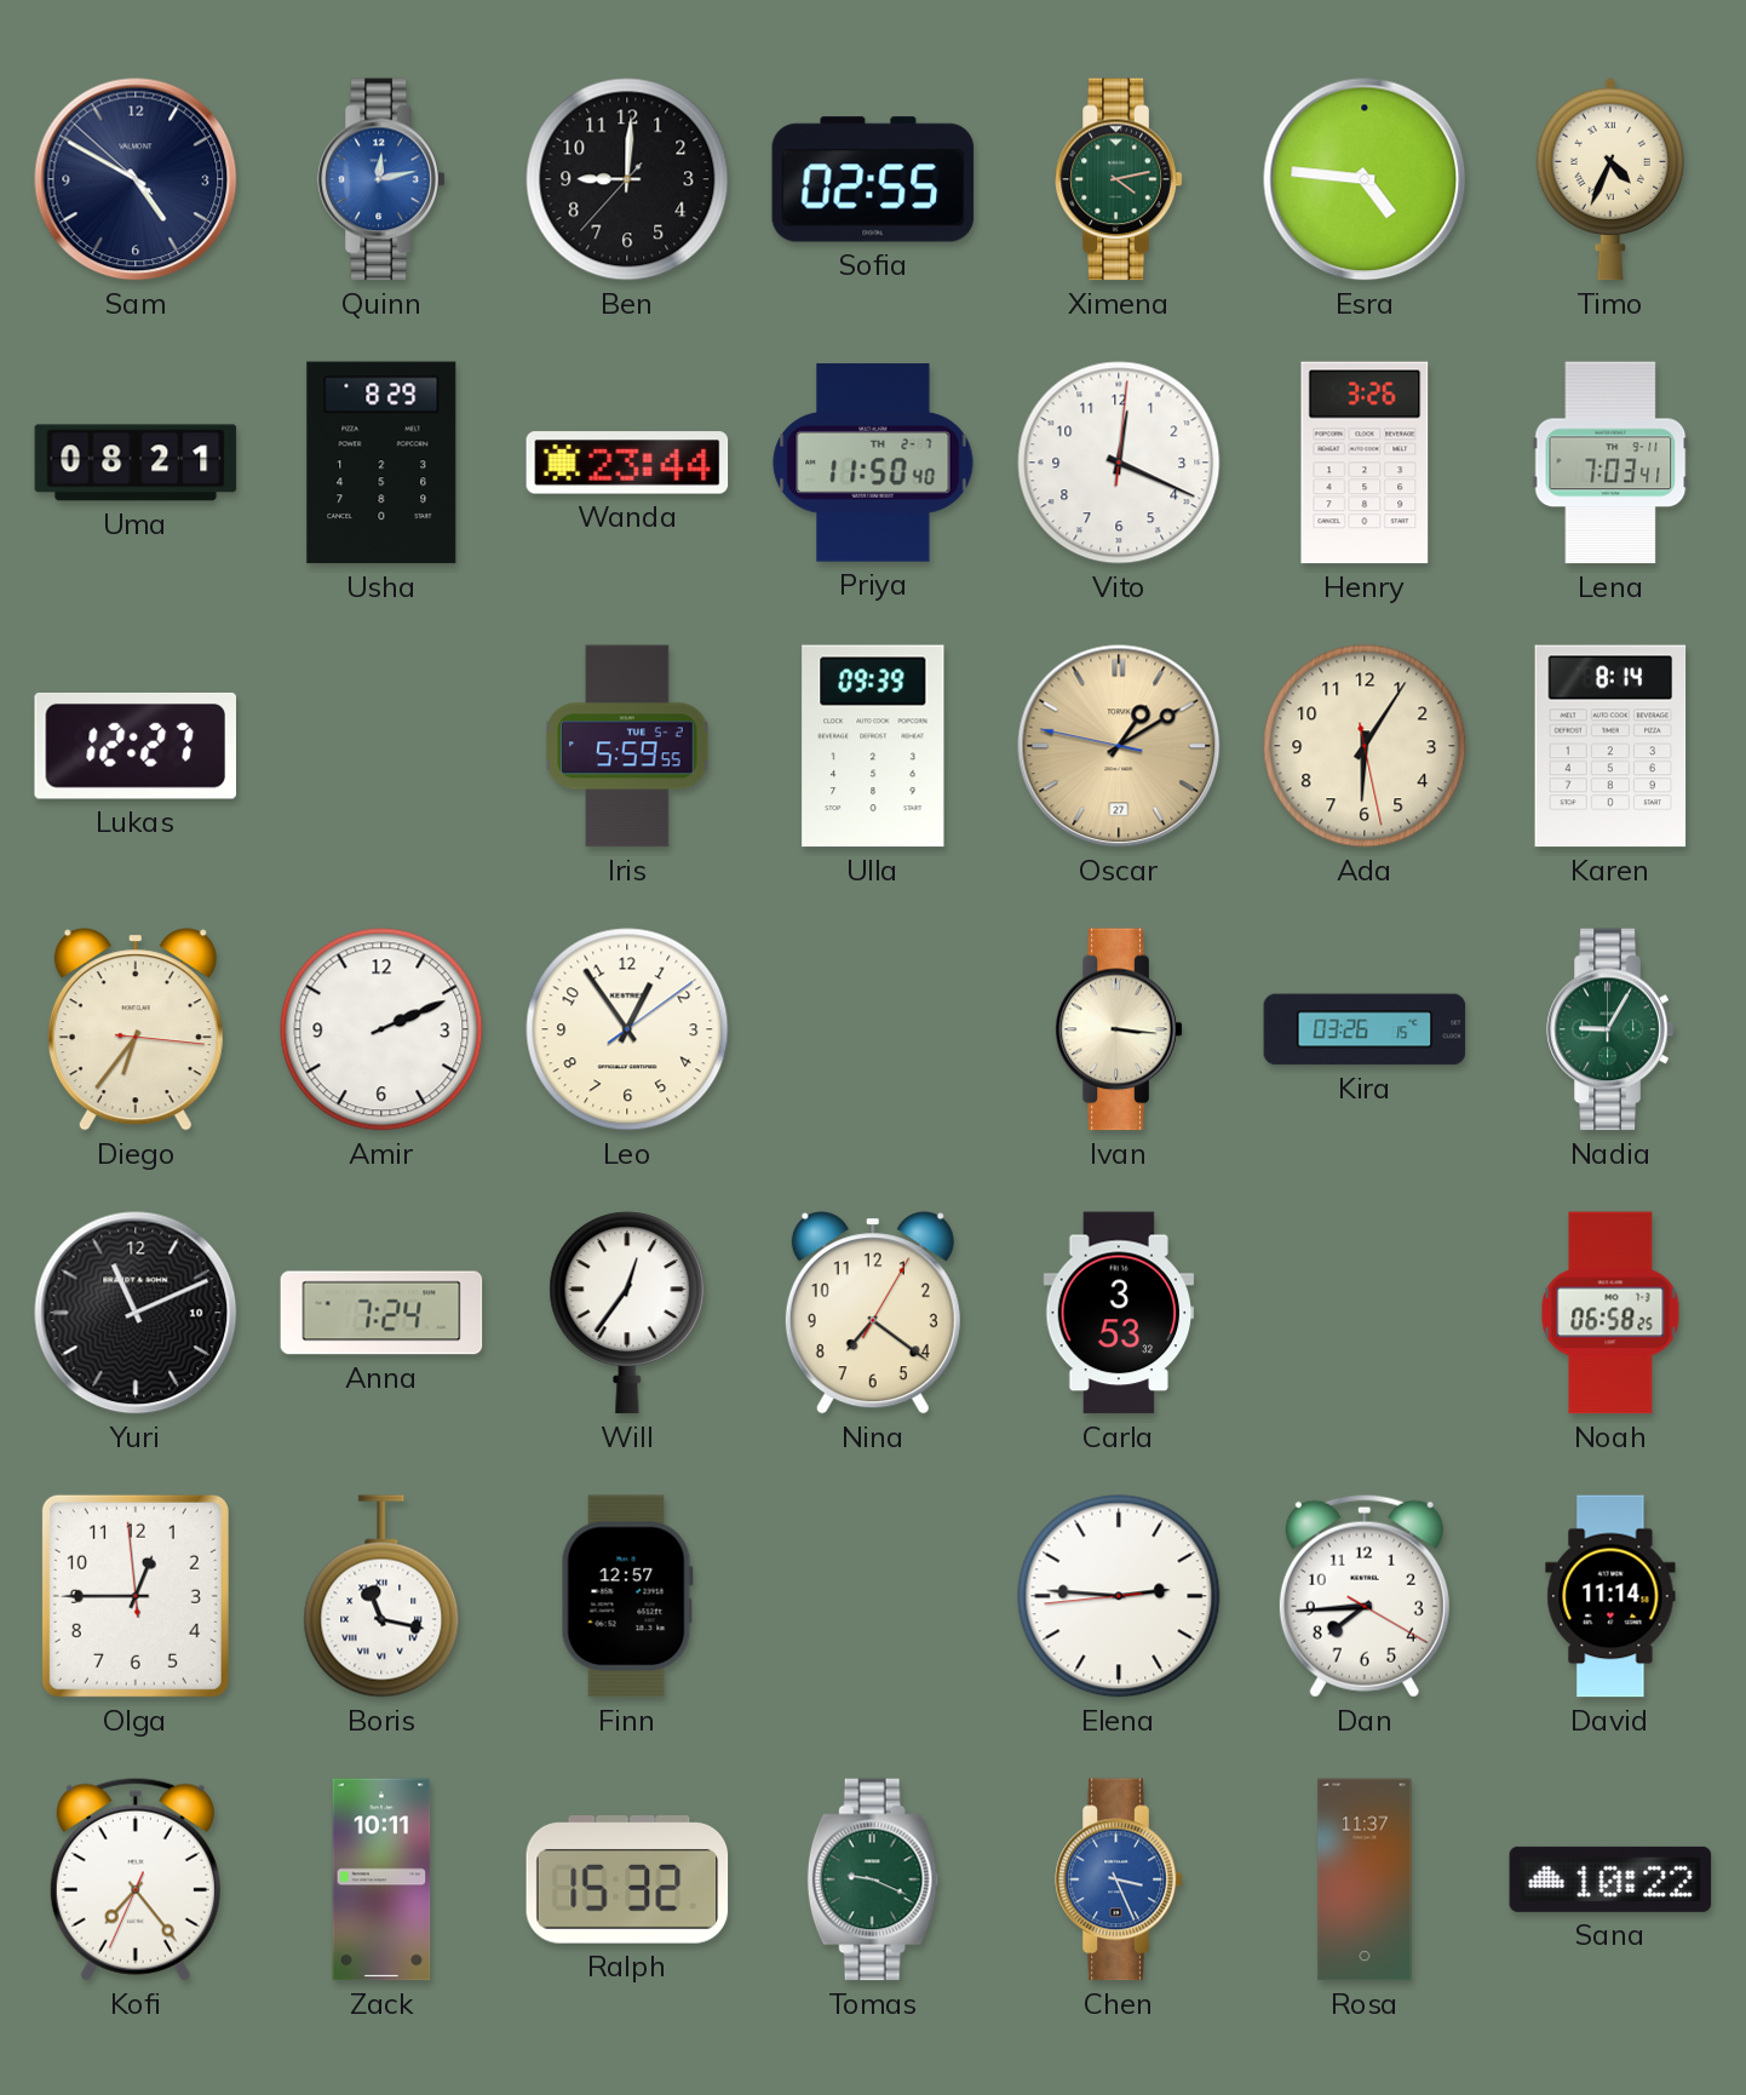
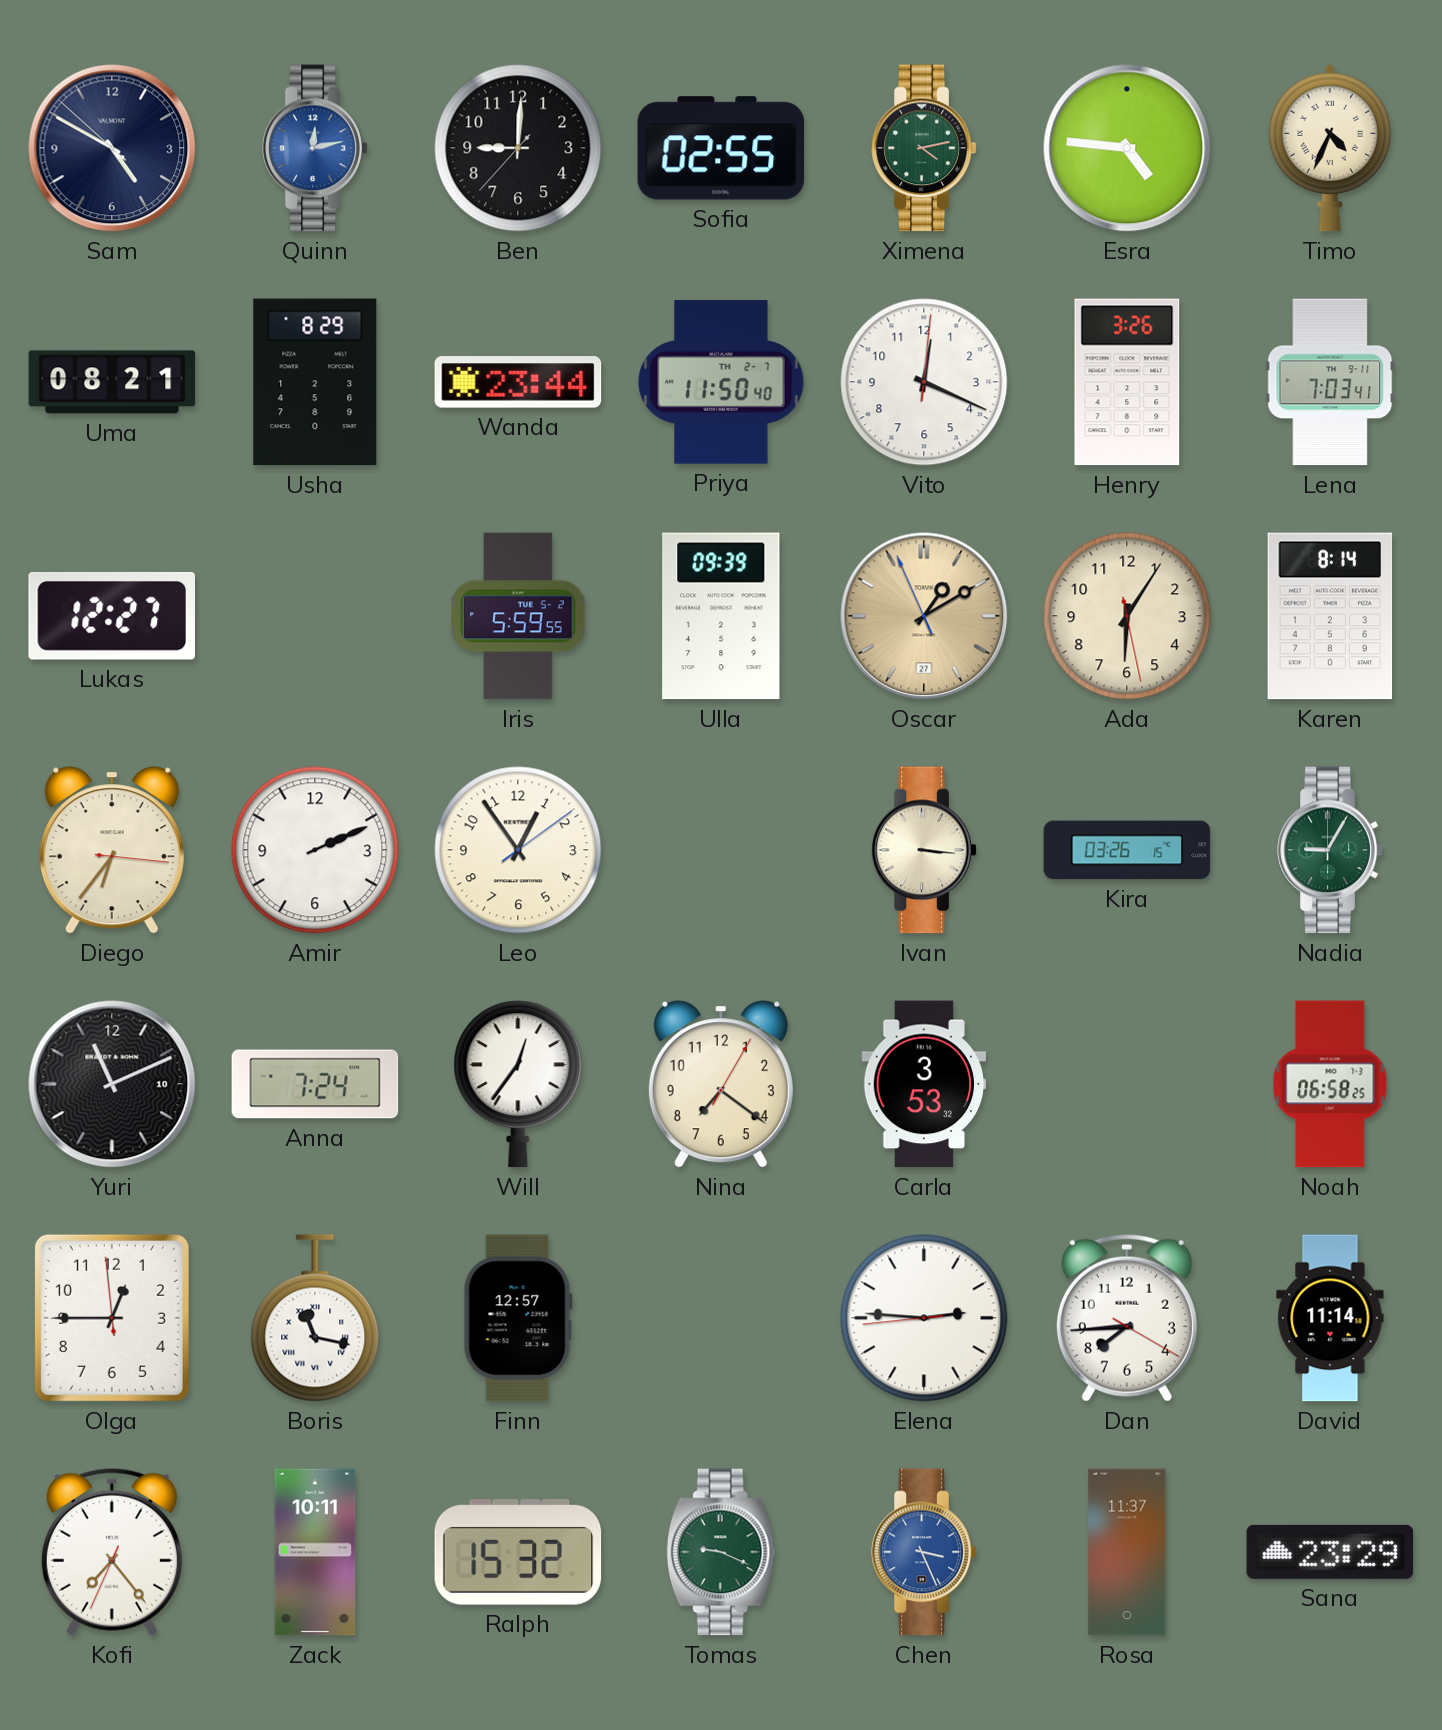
Oscar: 1:09:47 -> 1:09:56
Sana: 10:22 -> 23:29
